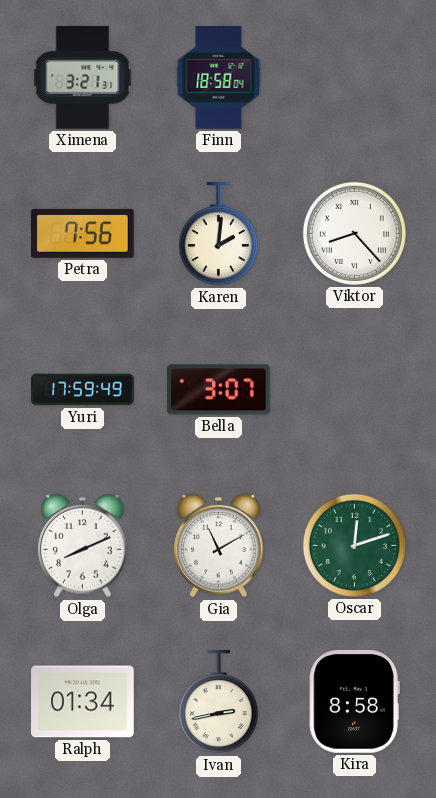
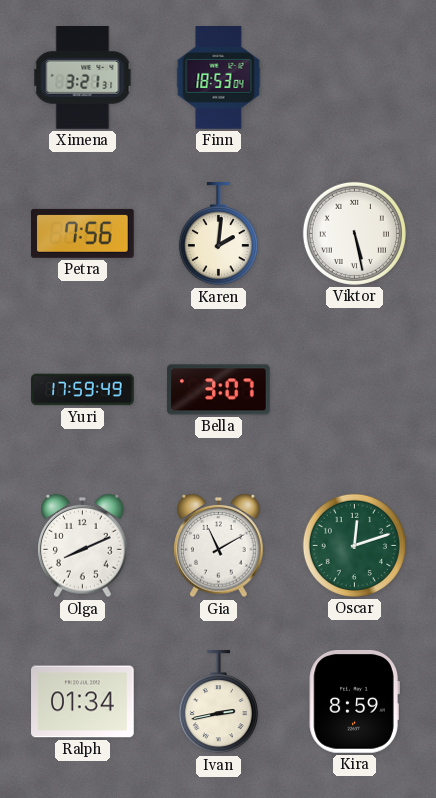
Finn: 18:58 -> 18:53
Viktor: 8:23 -> 5:28
Kira: 8:58 -> 8:59
